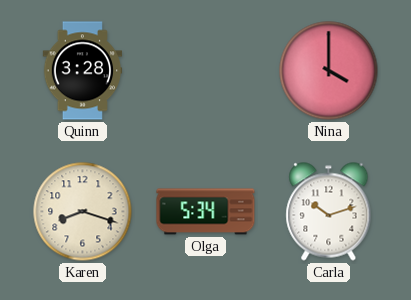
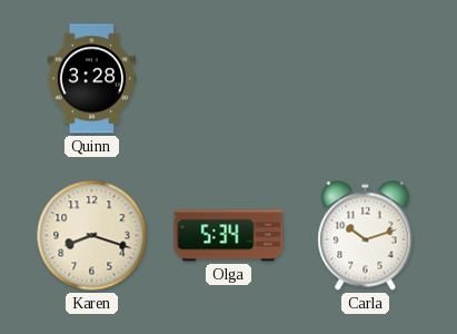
Nina: 4:00 -> none
